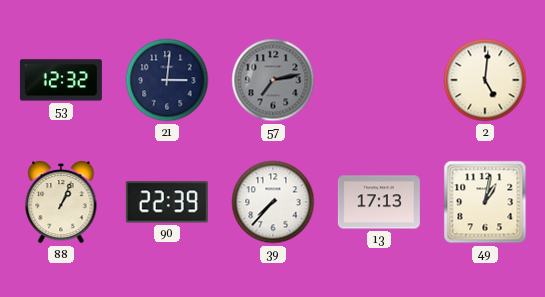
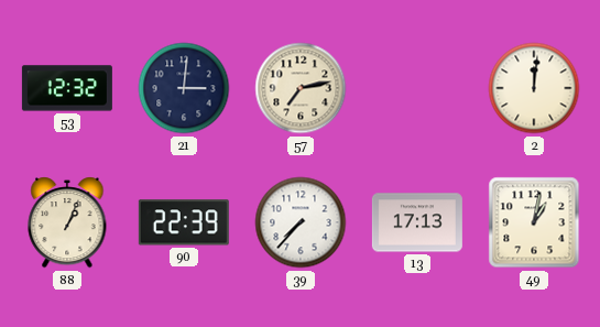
57 dial: grey -> cream
2: 5:01 -> 12:01
